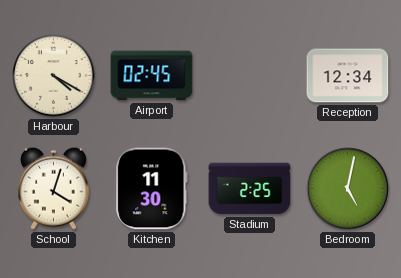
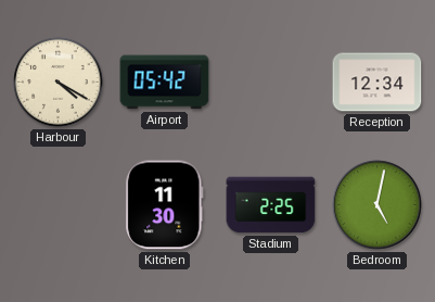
Airport: 02:45 -> 05:42
School: 4:03 -> none
